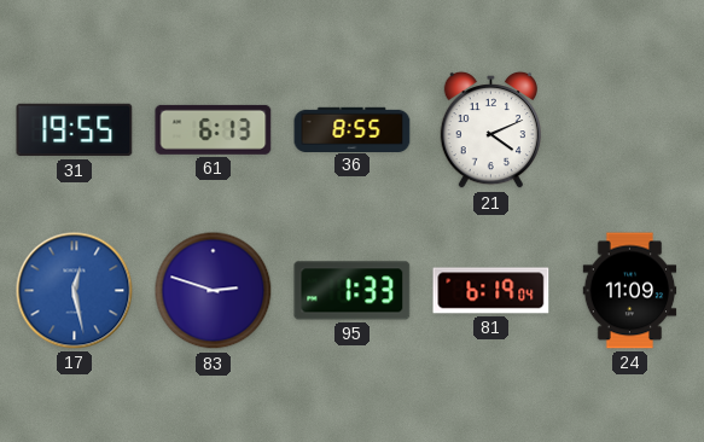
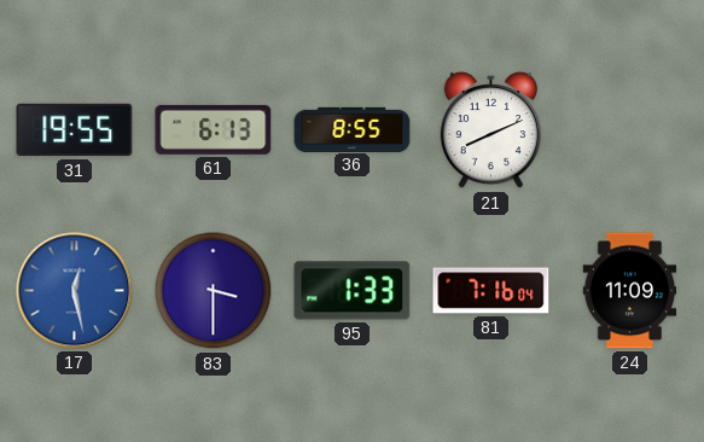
21: 4:11 -> 8:11
83: 2:48 -> 3:30
81: 6:19 -> 7:16
